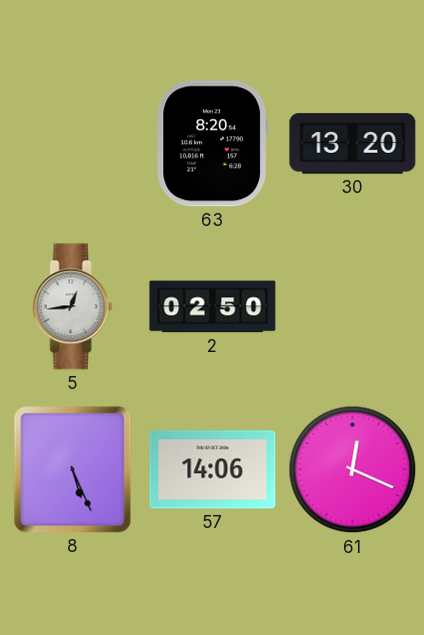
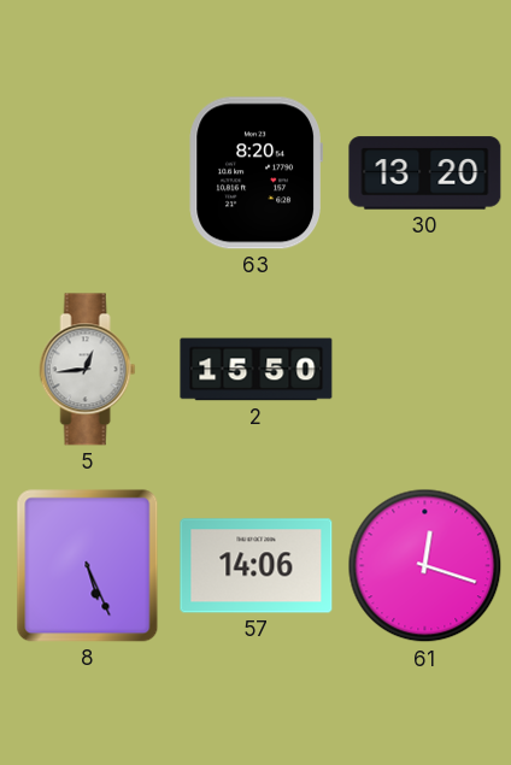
2: 02:50 -> 15:50
61: 12:19 -> 12:18
